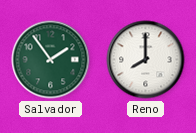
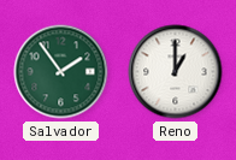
Reno: 8:00 -> 1:00
